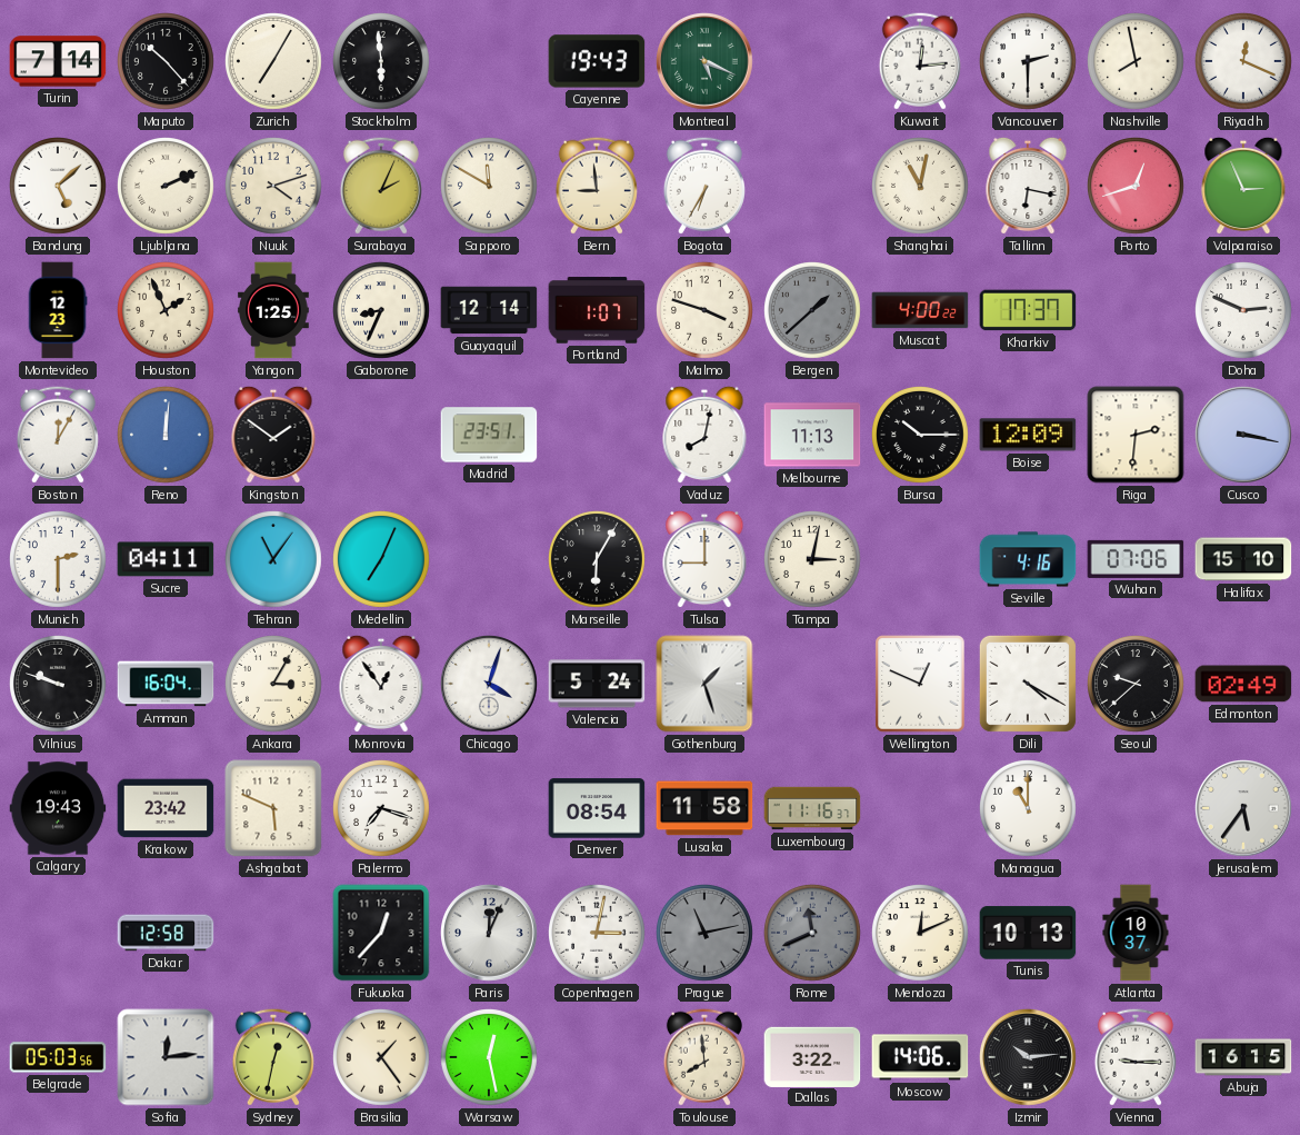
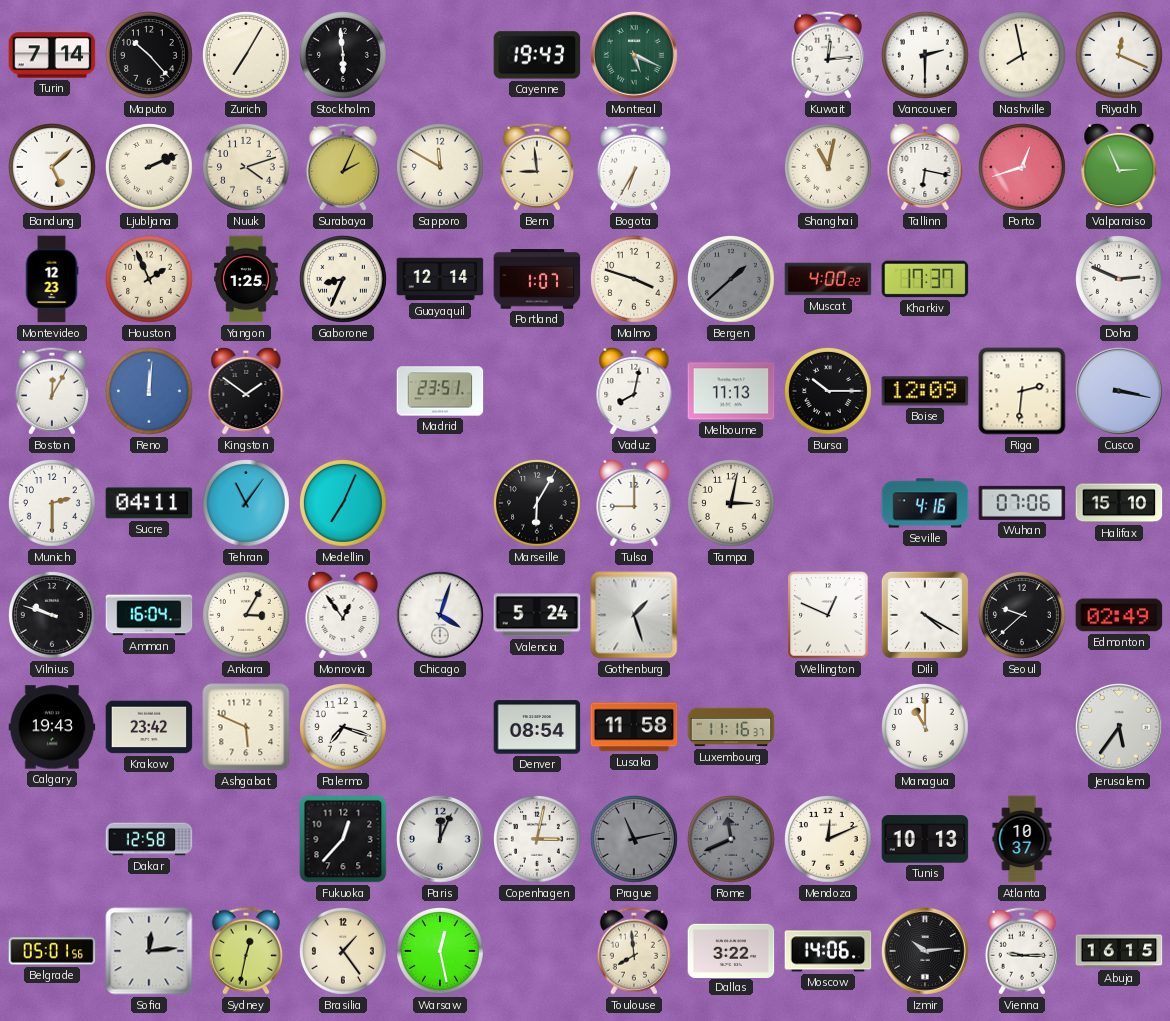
Belgrade: 05:03 -> 05:01
